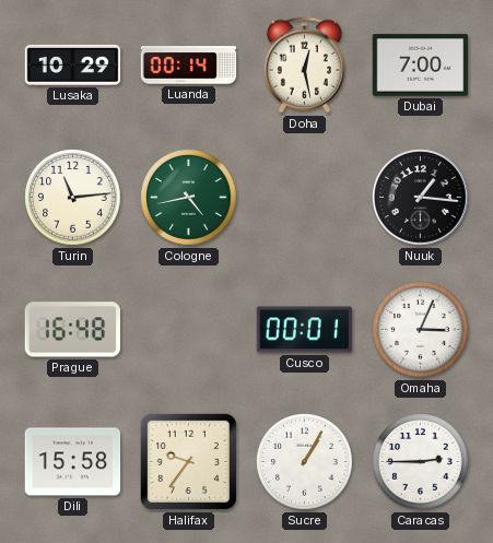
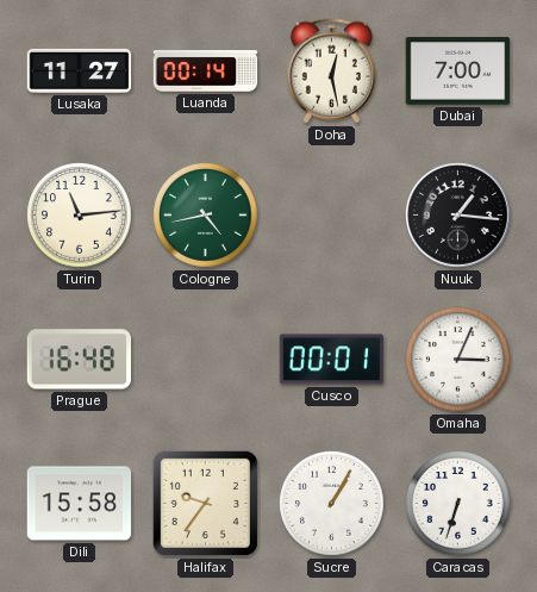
Lusaka: 10:29 -> 11:27
Caracas: 2:45 -> 6:33
